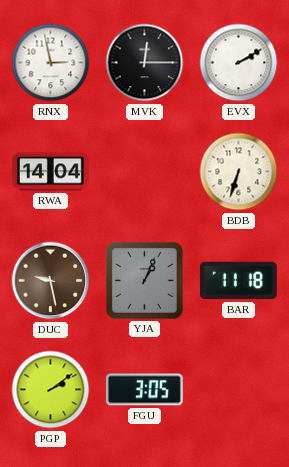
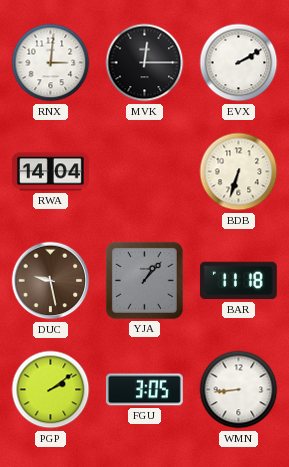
RNX: 2:58 -> 3:01
YJA: 1:04 -> 1:07
WMN: none -> 8:44
